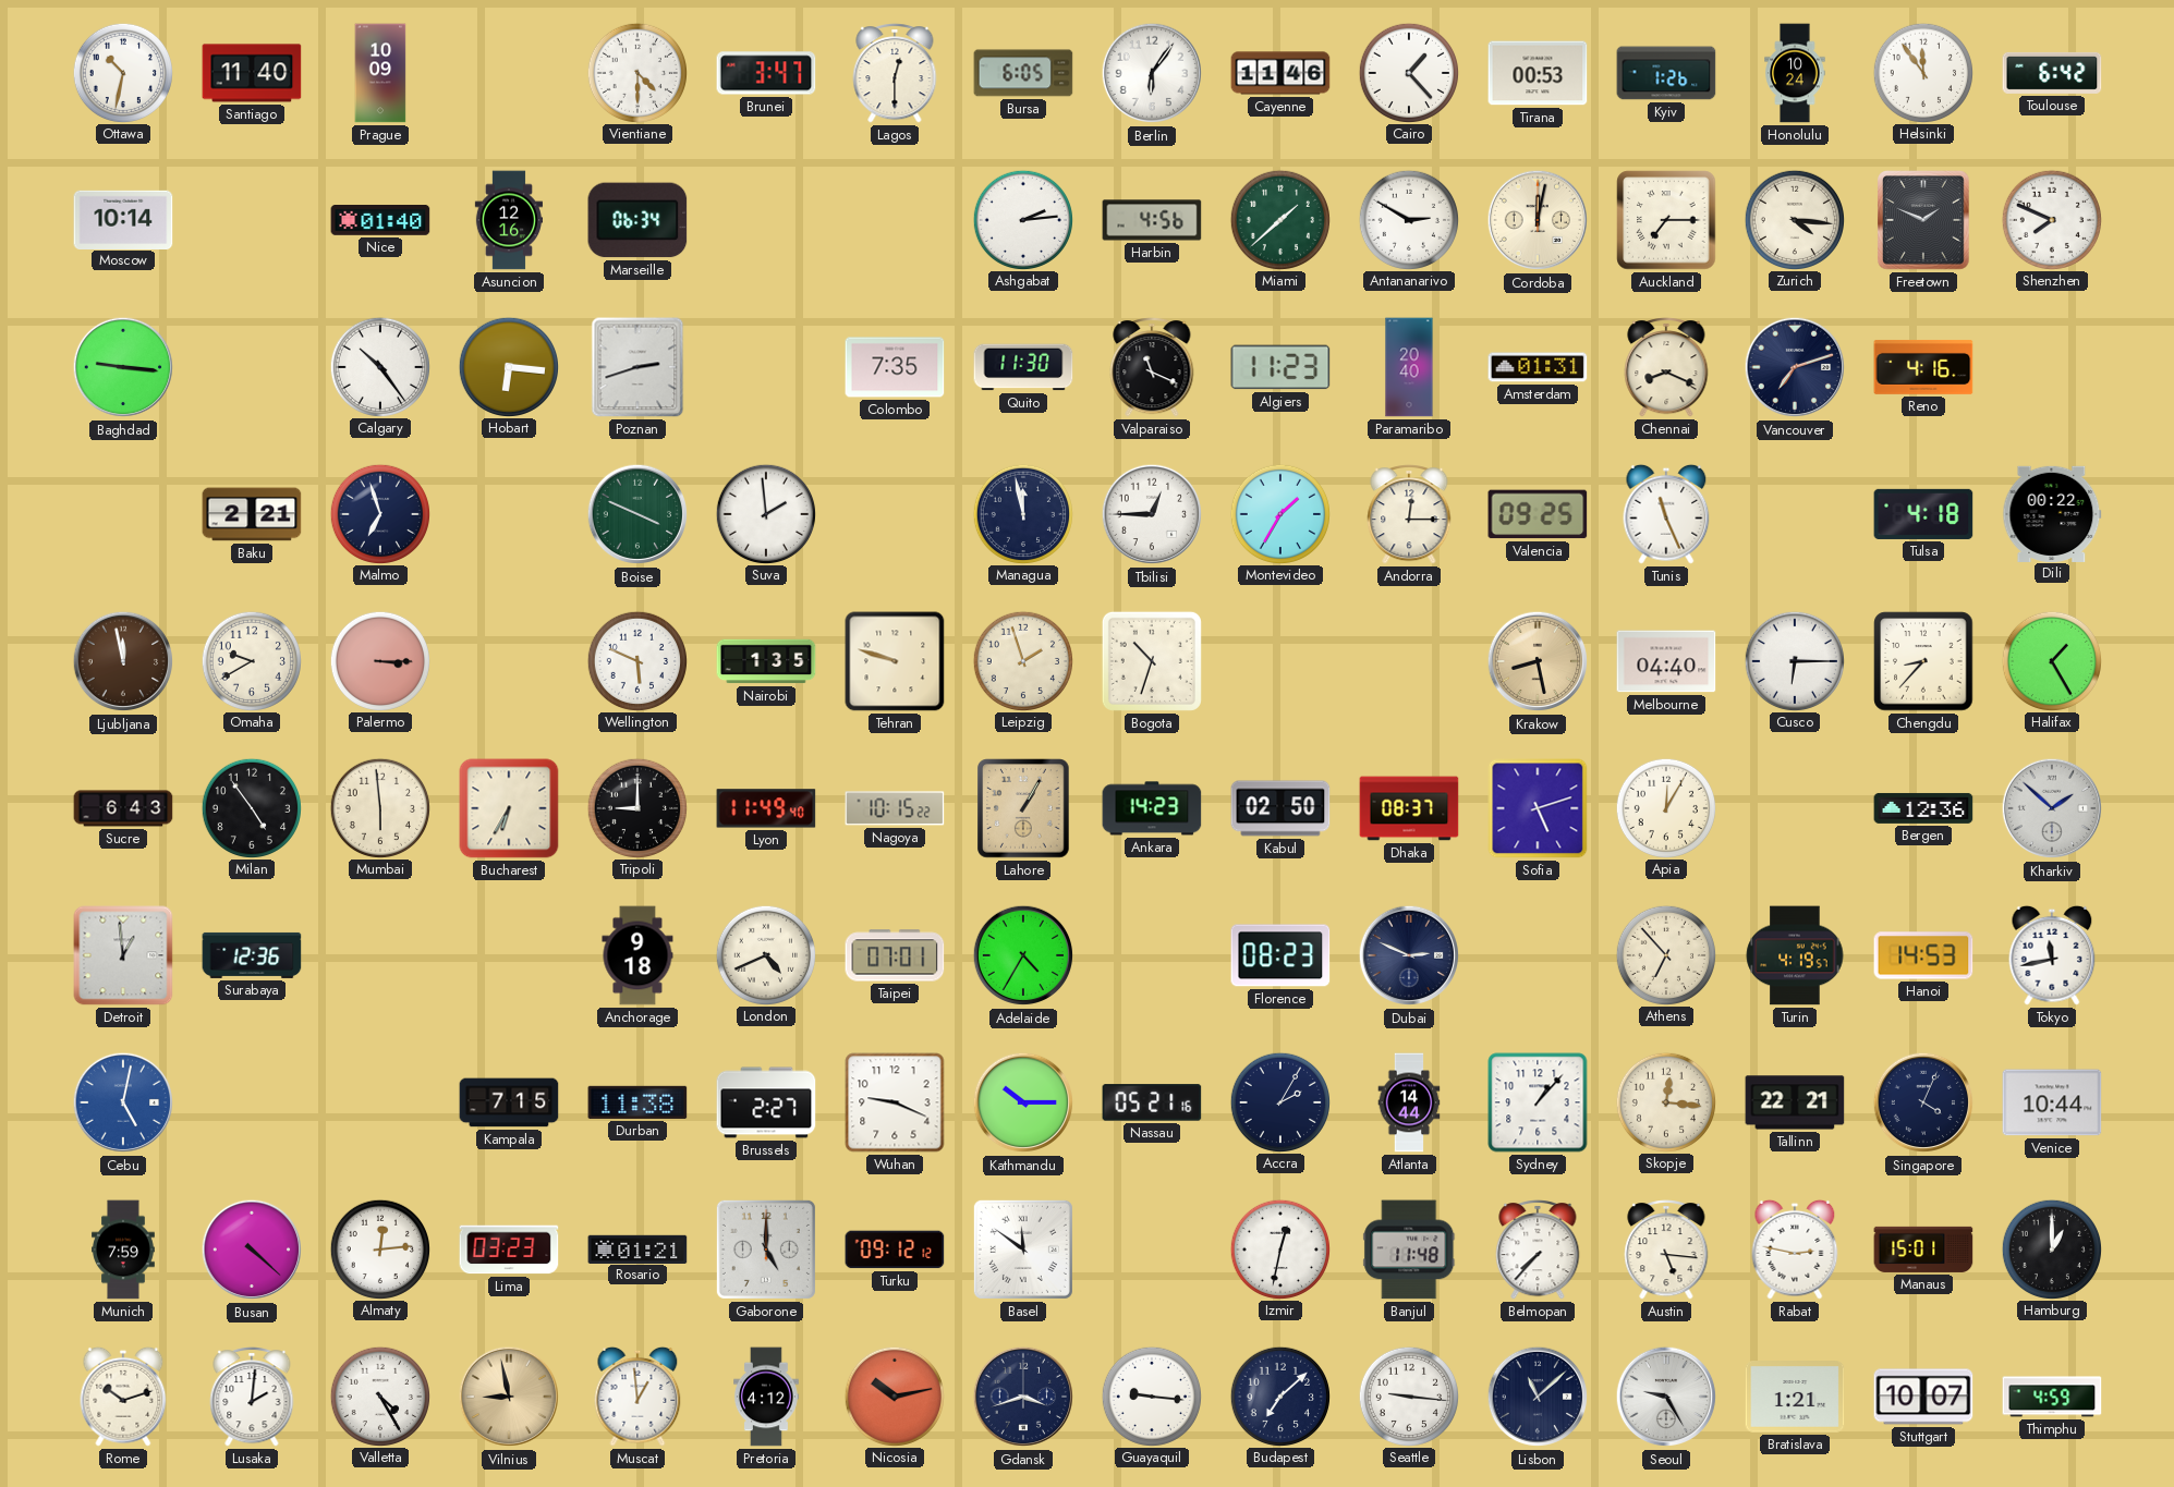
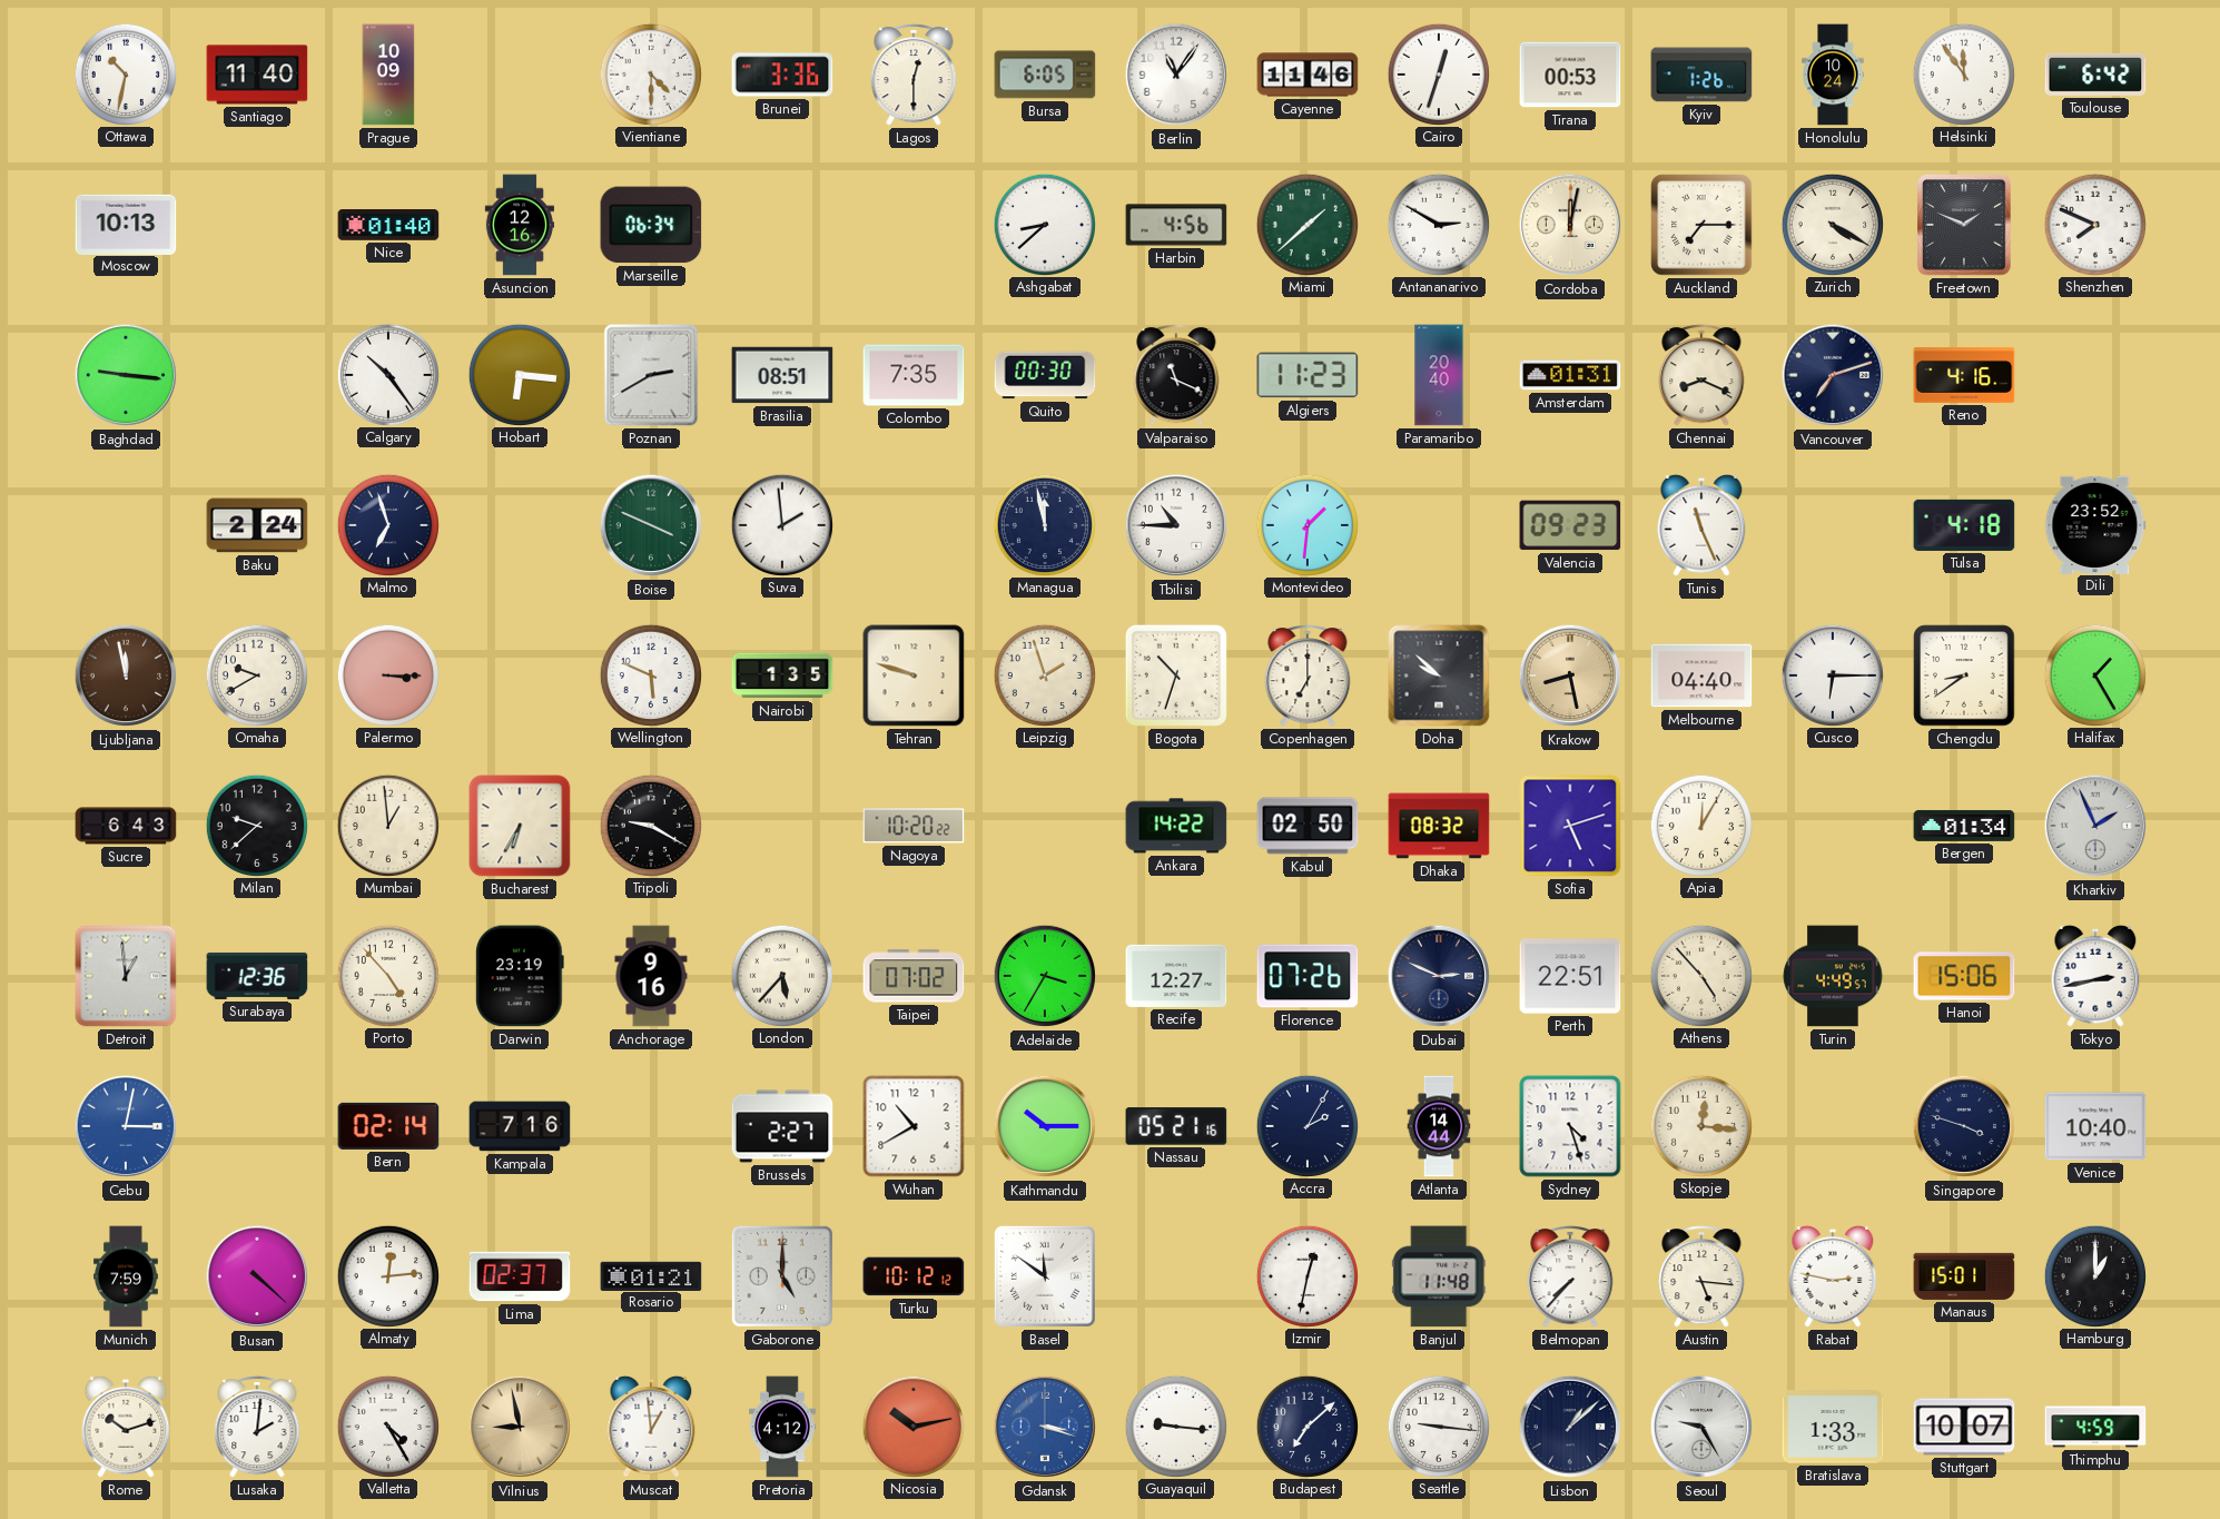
Brunei: 3:47 -> 3:36
Berlin: 6:06 -> 11:06
Cairo: 1:23 -> 12:33
Moscow: 10:14 -> 10:13
Ashgabat: 2:14 -> 8:38
Zurich: 4:16 -> 4:20
Poznan: 2:42 -> 2:40
Brasilia: none -> 08:51
Quito: 11:30 -> 00:30
Baku: 2:21 -> 2:24
Tbilisi: 12:45 -> 10:45
Montevideo: 1:35 -> 1:31
Andorra: 12:15 -> none
Valencia: 09:25 -> 09:23
Dili: 00:22 -> 23:52
Copenhagen: none -> 7:00
Doha: none -> 9:52
Chengdu: 8:37 -> 8:39
Milan: 4:54 -> 9:38
Mumbai: 5:59 -> 12:59
Tripoli: 9:00 -> 9:20
Lyon: 11:49 -> none
Nagoya: 10:15 -> 10:20
Lahore: 1:05 -> none
Ankara: 14:23 -> 14:22
Dhaka: 08:37 -> 08:32
Bergen: 12:36 -> 01:34
Kharkiv: 1:52 -> 1:56
Porto: none -> 4:53
Darwin: none -> 23:19
Anchorage: 9:18 -> 9:16
London: 4:41 -> 5:37
Taipei: 07:01 -> 07:02
Adelaide: 4:35 -> 3:35
Recife: none -> 12:27
Florence: 08:23 -> 07:26
Perth: none -> 22:51
Athens: 6:53 -> 4:53
Turin: 4:19 -> 4:49
Hanoi: 14:53 -> 15:06
Tokyo: 11:43 -> 2:43
Cebu: 5:02 -> 3:02
Bern: none -> 02:14
Kampala: 7:15 -> 7:16
Durban: 11:38 -> none
Wuhan: 9:19 -> 10:40
Sydney: 1:07 -> 4:27
Tallinn: 22:21 -> none
Singapore: 4:04 -> 3:48
Venice: 10:44 -> 10:40
Lima: 03:23 -> 02:37
Turku: 09:12 -> 10:12
Gdansk: 3:42 -> 3:18
Gdansk dial: navy -> blue
Lisbon: 11:08 -> 1:08
Bratislava: 1:21 -> 1:33
